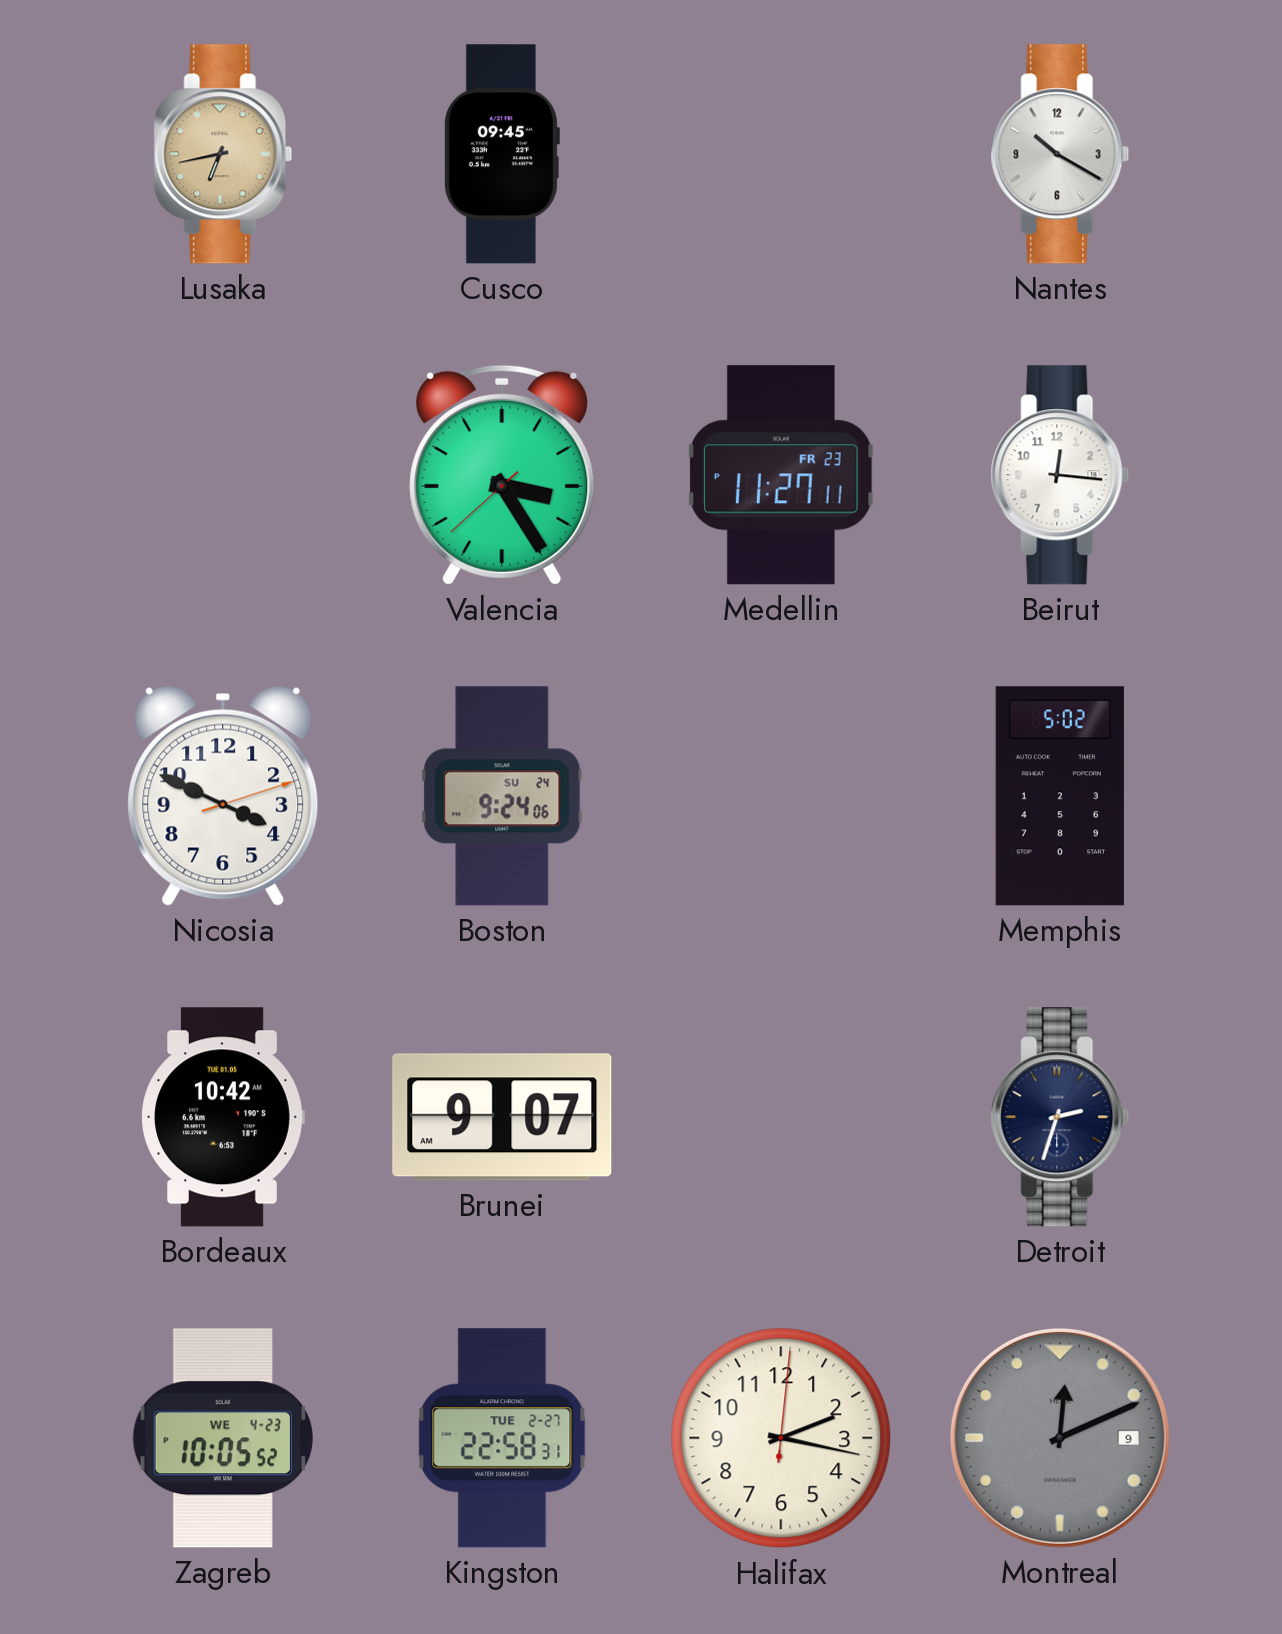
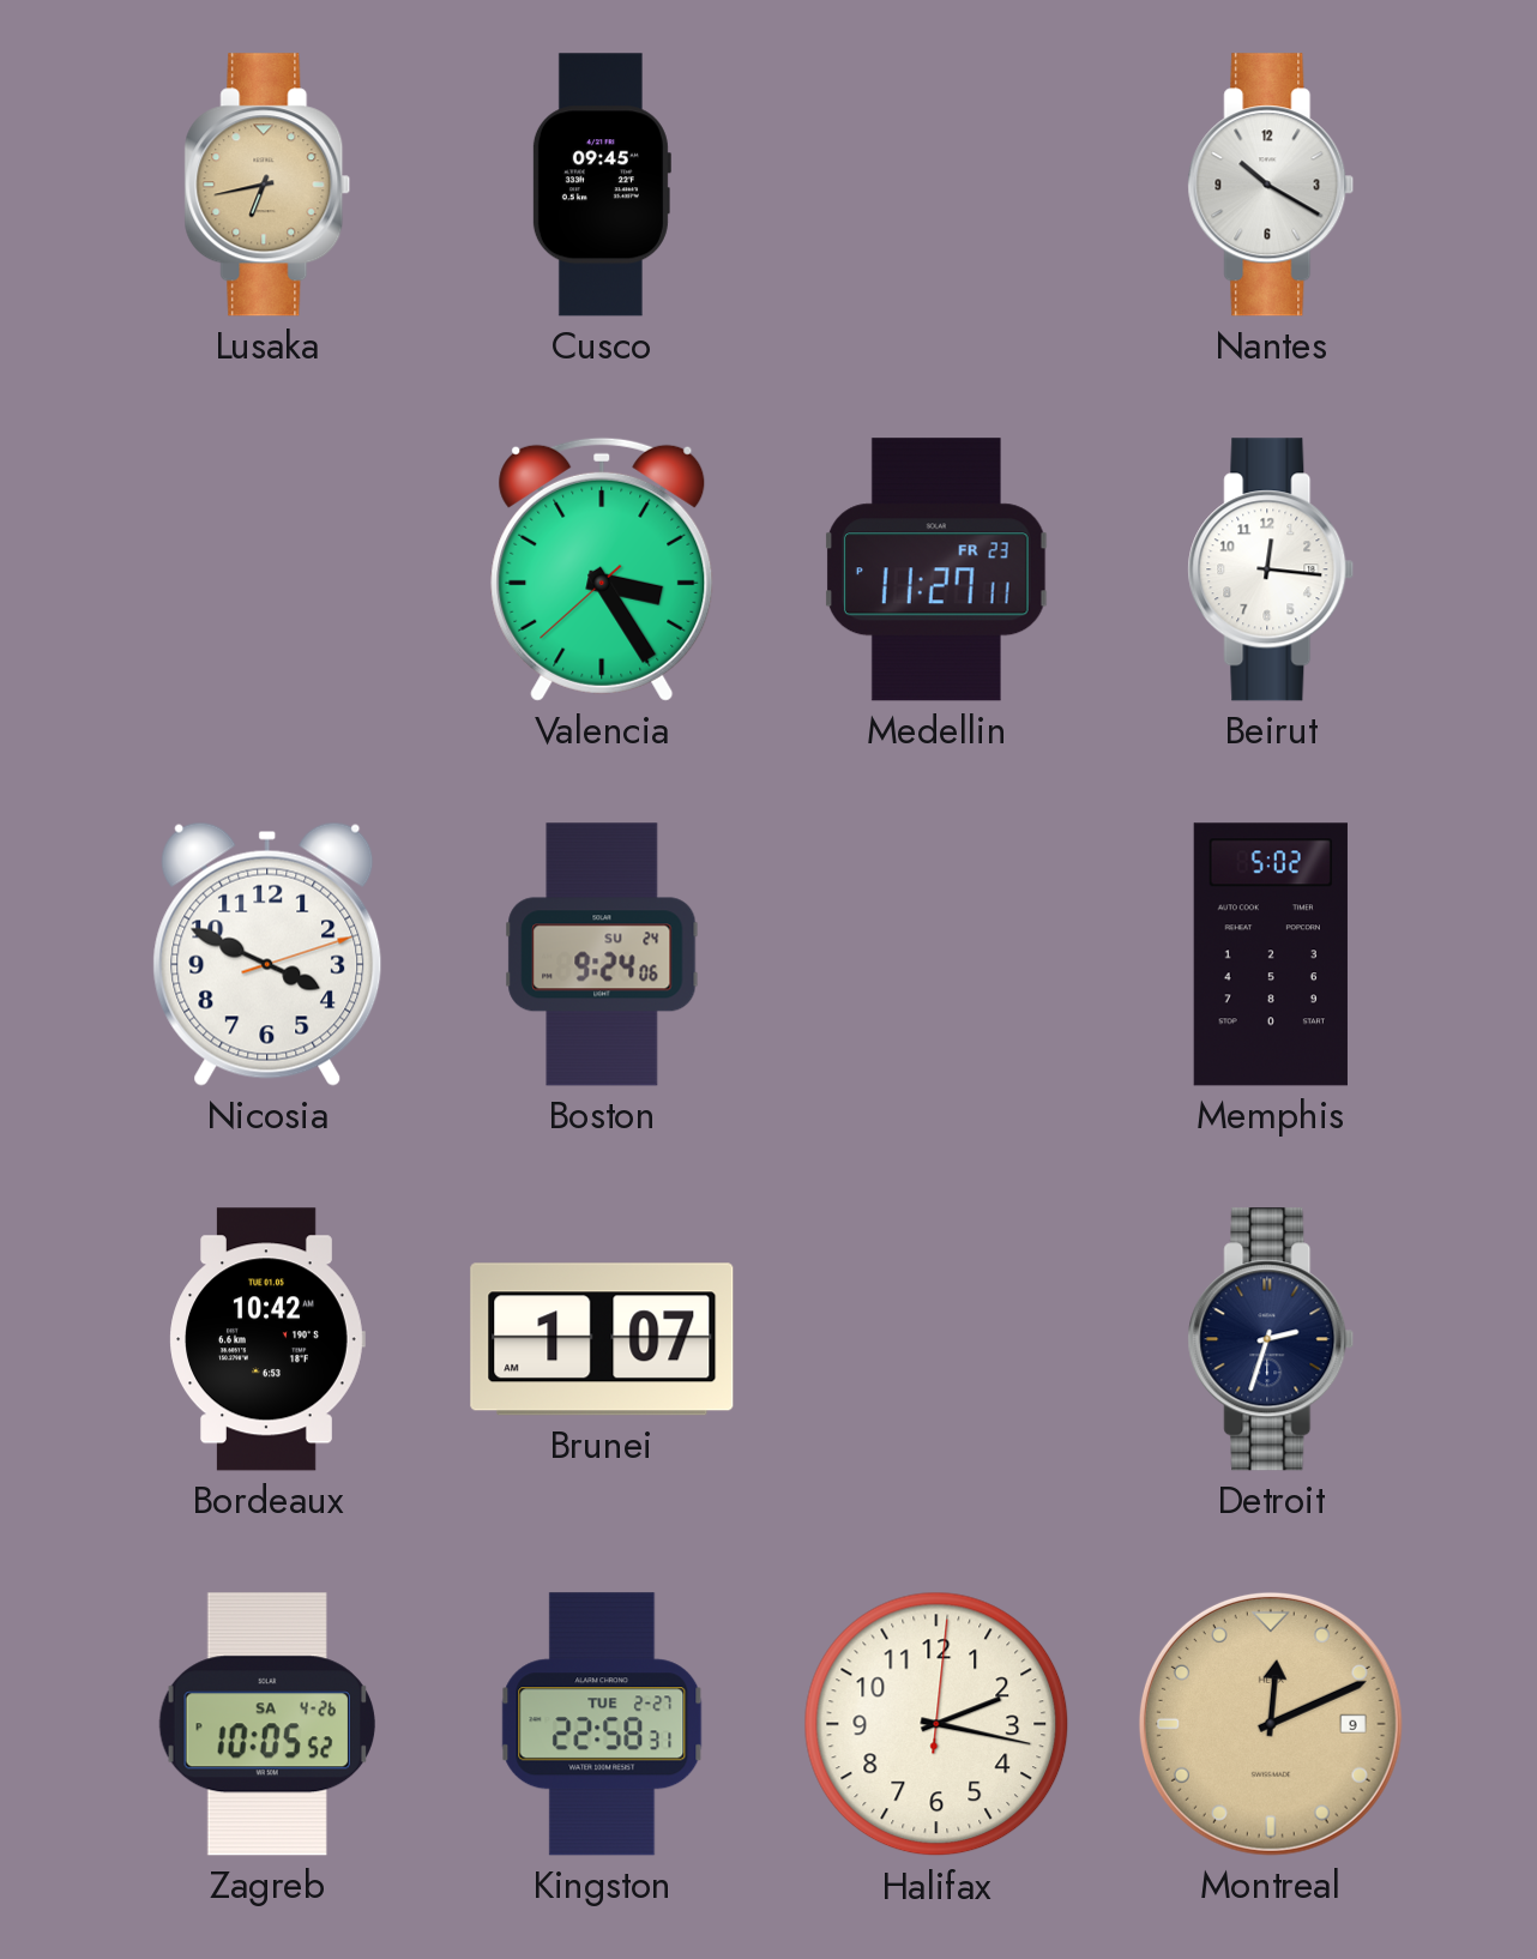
Brunei: 9:07 -> 1:07
Zagreb date: WE 4-23 -> SA 4-26
Montreal dial: grey -> champagne
